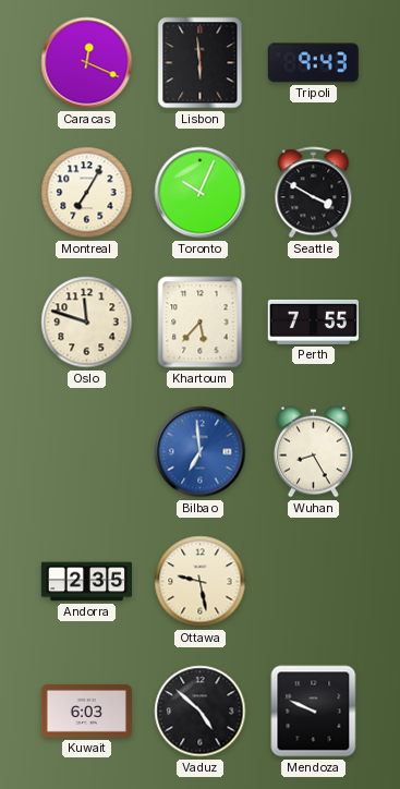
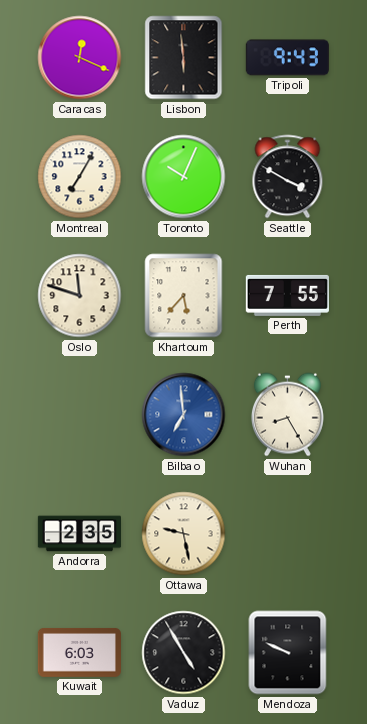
Vaduz: 4:52 -> 4:55
